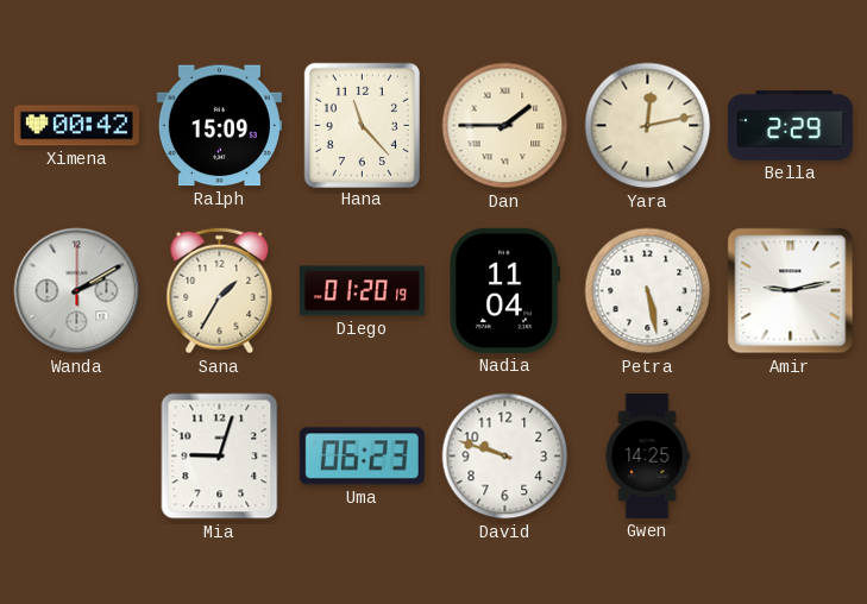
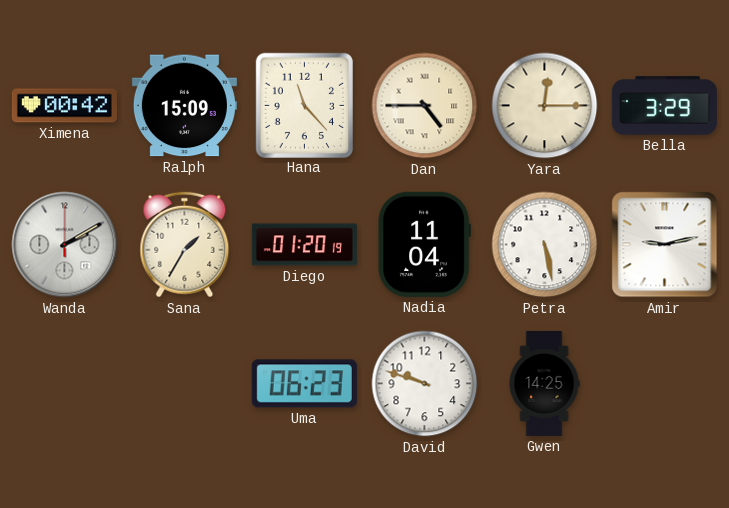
Dan: 1:45 -> 4:45
Yara: 12:13 -> 12:15
Bella: 2:29 -> 3:29
Mia: 9:03 -> none
